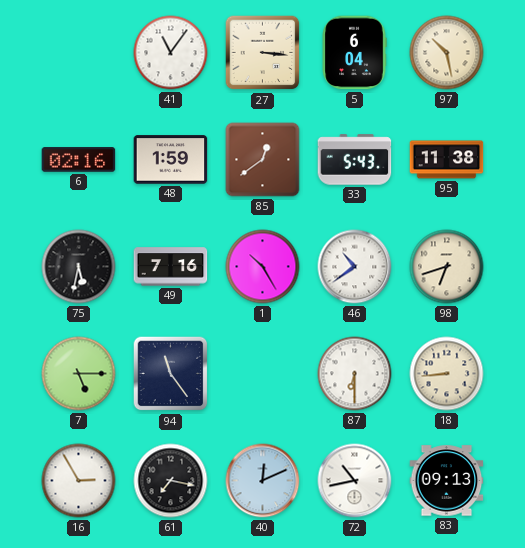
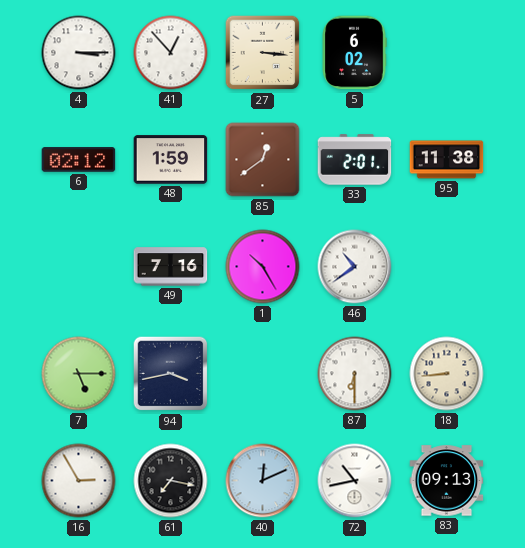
4: none -> 3:15
41: 11:06 -> 12:53
5: 6:04 -> 6:02
97: 10:28 -> none
6: 02:16 -> 02:12
33: 5:43 -> 2:01
75: 5:32 -> none
98: 6:42 -> none
94: 11:24 -> 3:43
